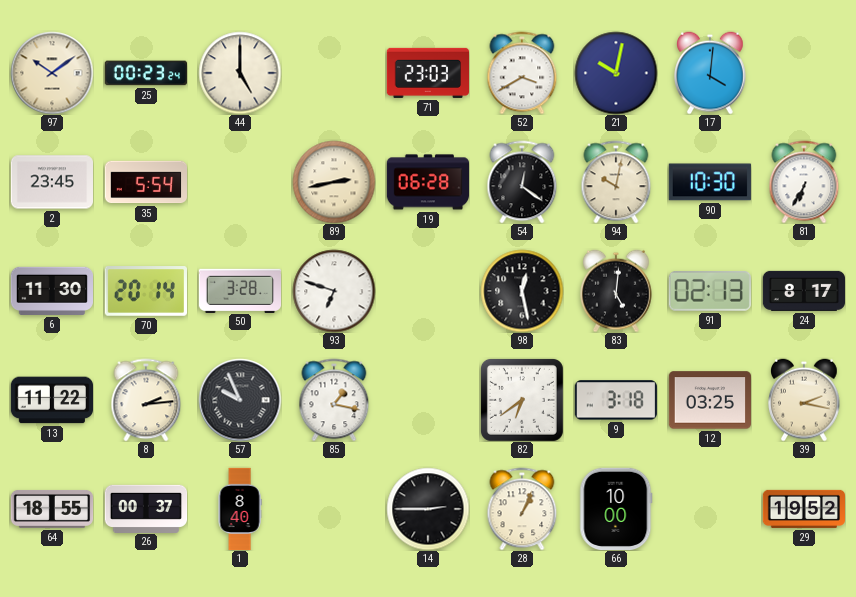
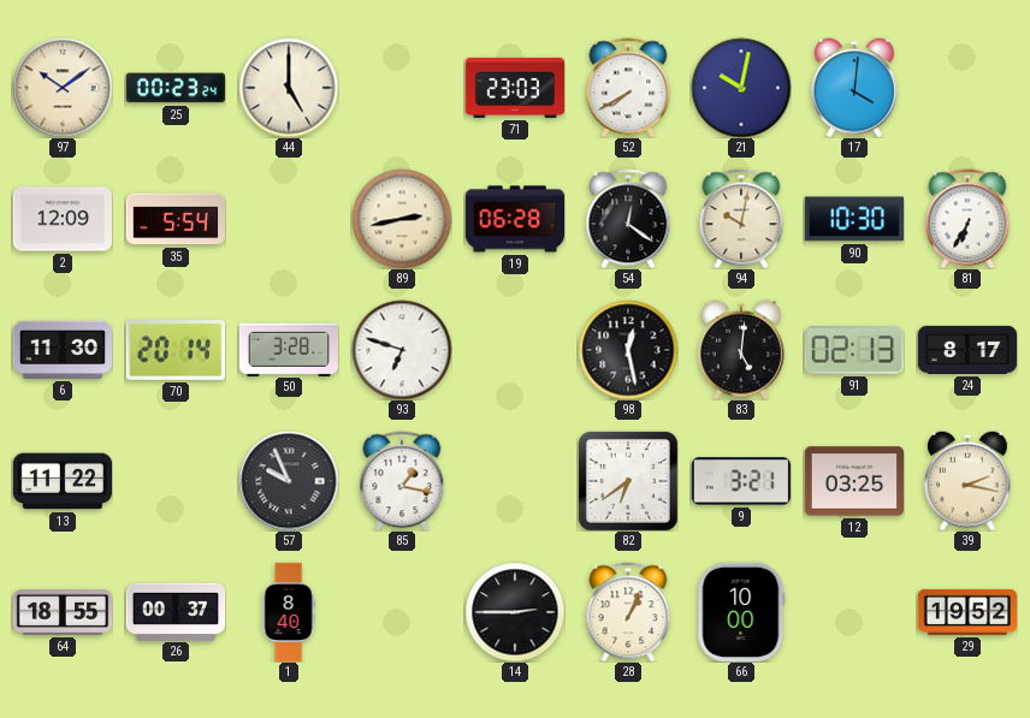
52: 3:40 -> 7:40
2: 23:45 -> 12:09
8: 2:14 -> none
9: 3:18 -> 3:21
